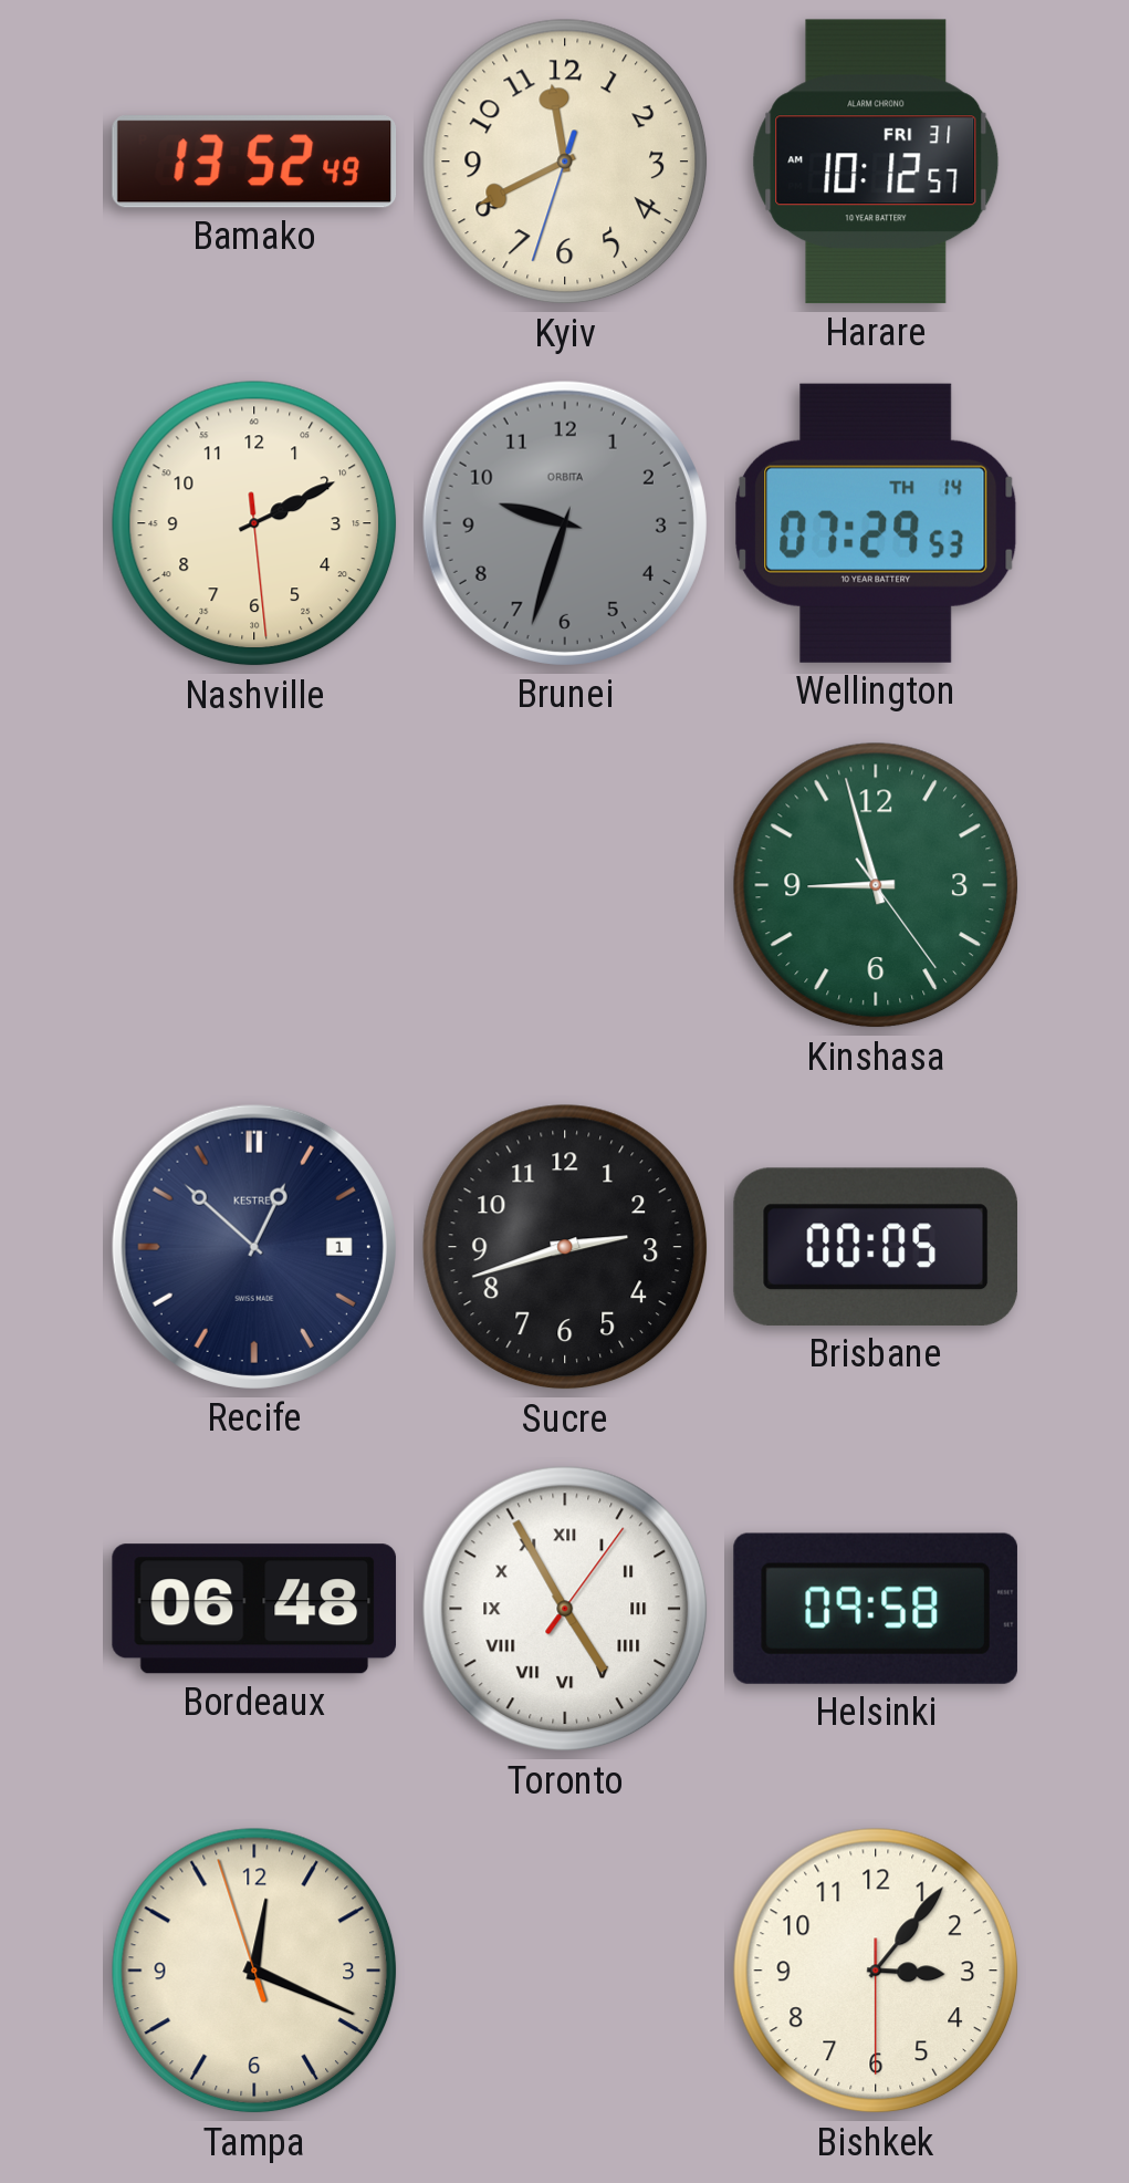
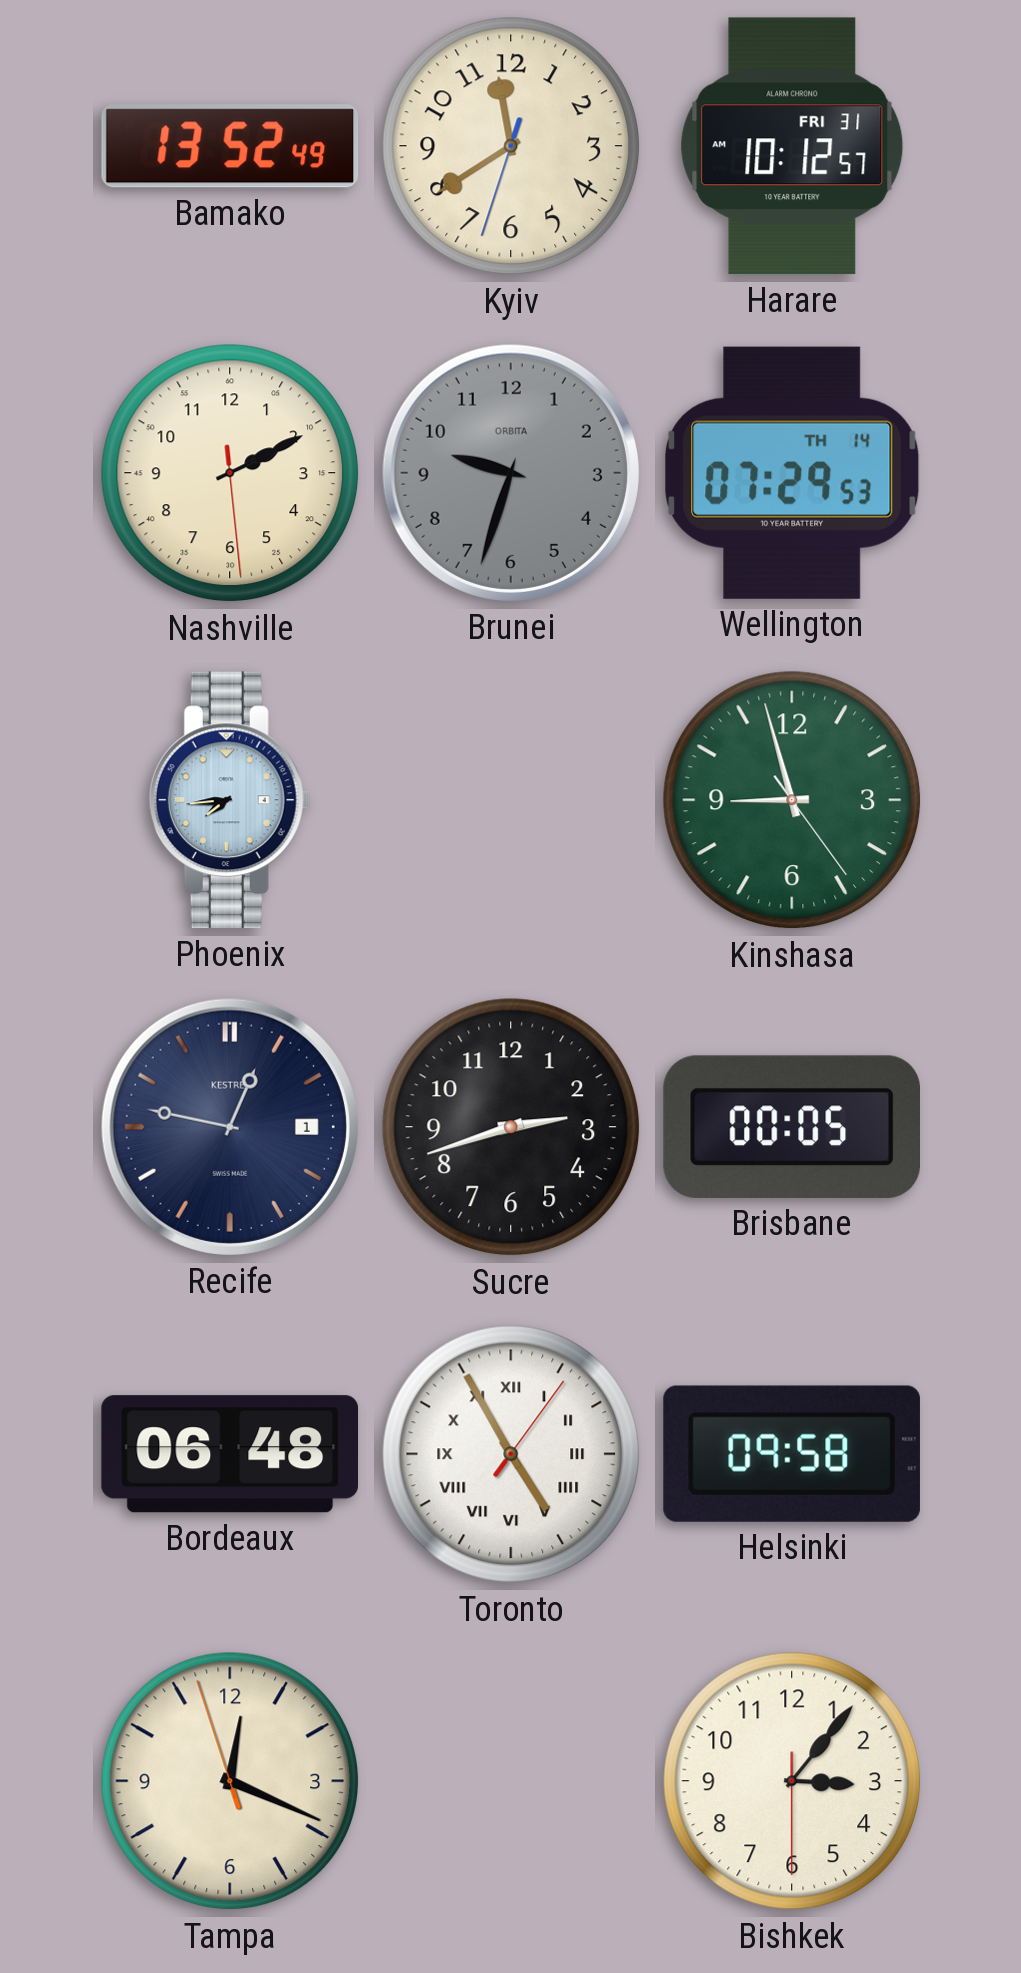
Kyiv: 11:40 -> 11:39
Phoenix: none -> 7:44
Recife: 12:52 -> 12:47
